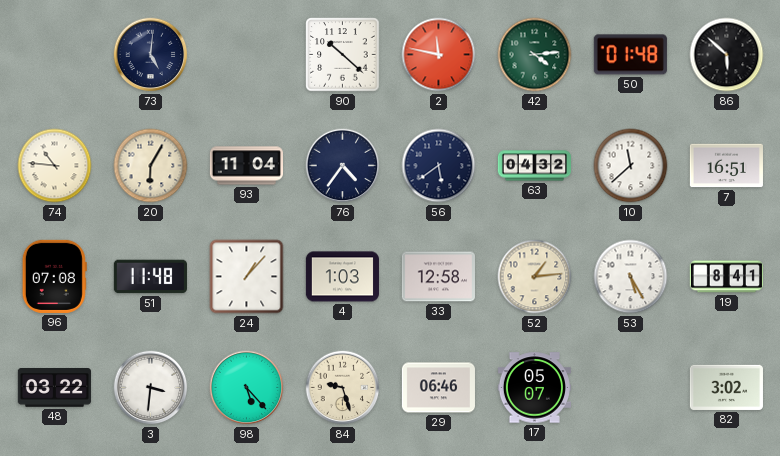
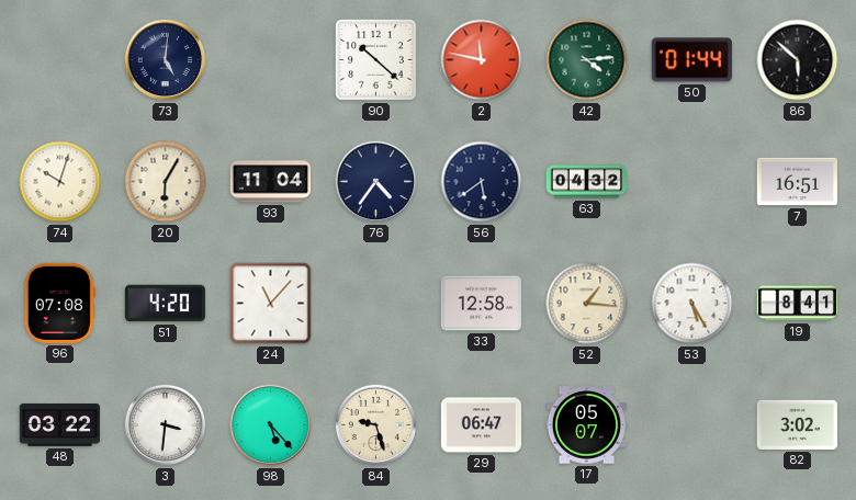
50: 01:48 -> 01:44
74: 10:46 -> 10:03
10: 11:38 -> none
51: 11:48 -> 4:20
24: 1:07 -> 11:07
4: 1:03 -> none
52: 1:14 -> 1:16
29: 06:46 -> 06:47
